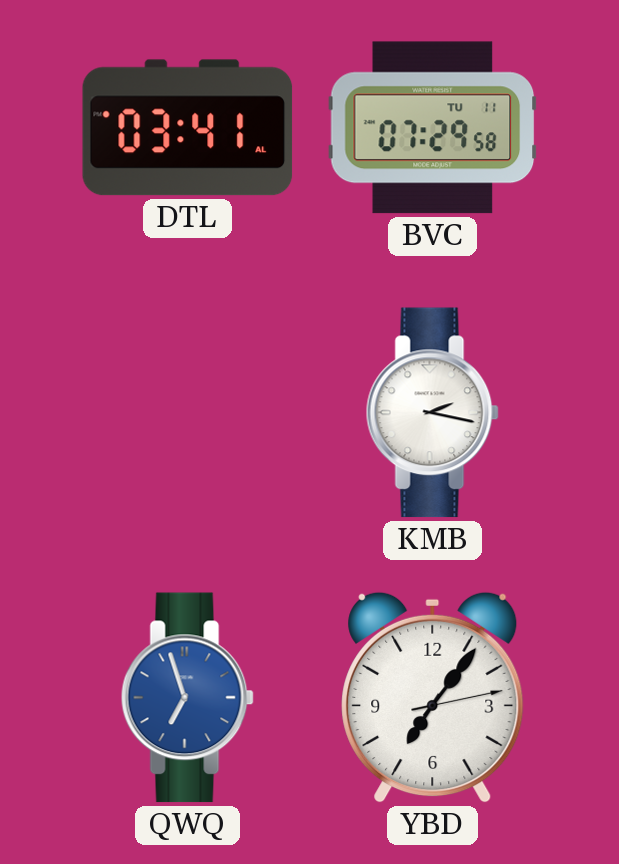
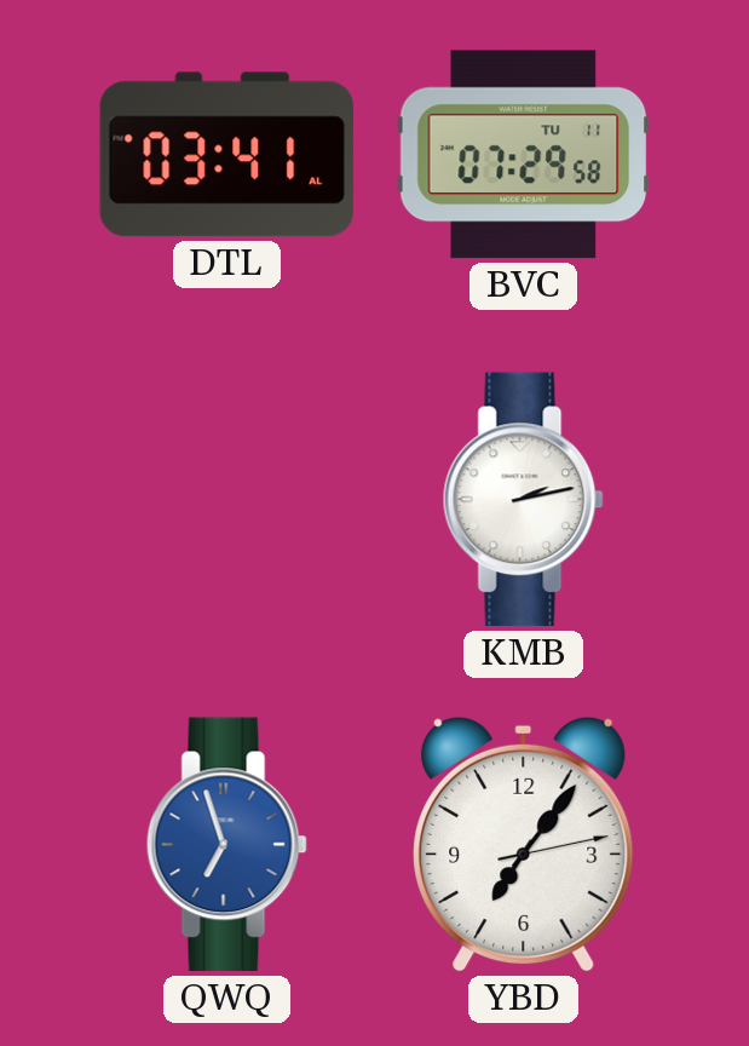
KMB: 2:17 -> 2:13
